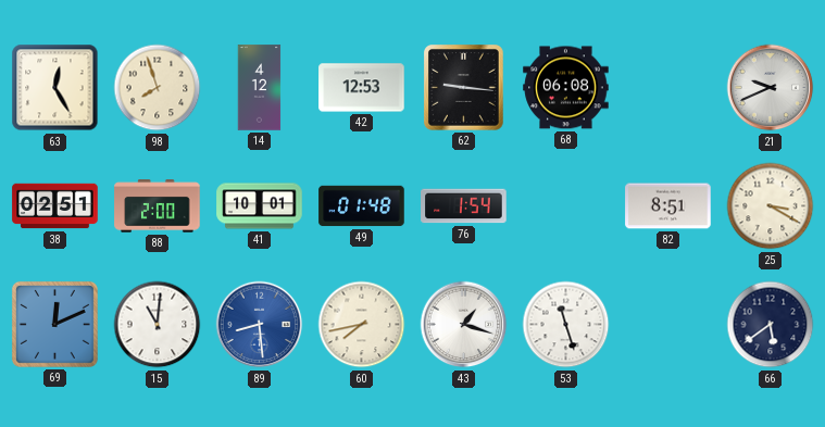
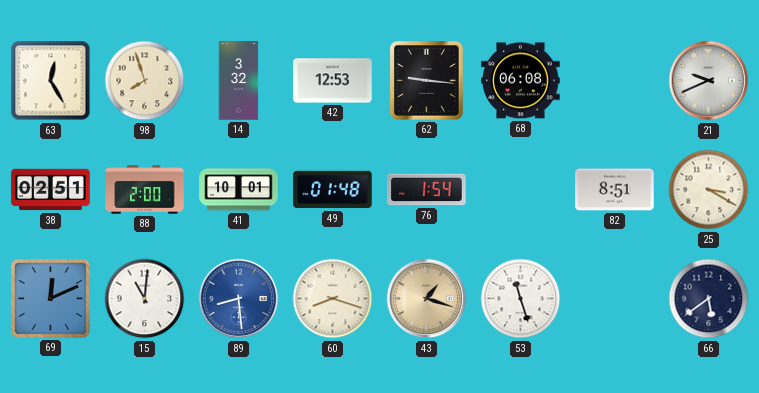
14: 4:12 -> 3:32
60: 7:43 -> 8:18
43 dial: white -> champagne
